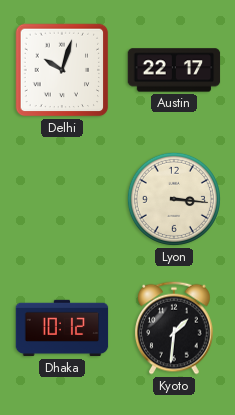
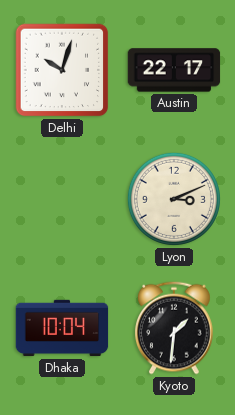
Lyon: 3:16 -> 3:11
Dhaka: 10:12 -> 10:04
